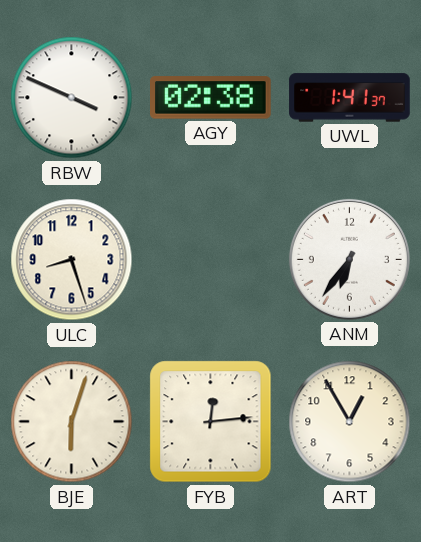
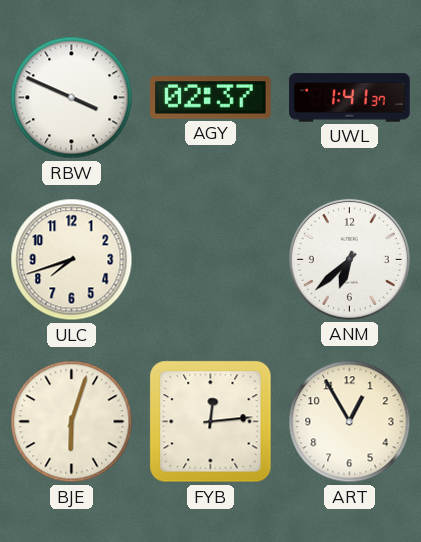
AGY: 02:38 -> 02:37
ULC: 8:27 -> 7:42
ANM: 6:36 -> 6:38
